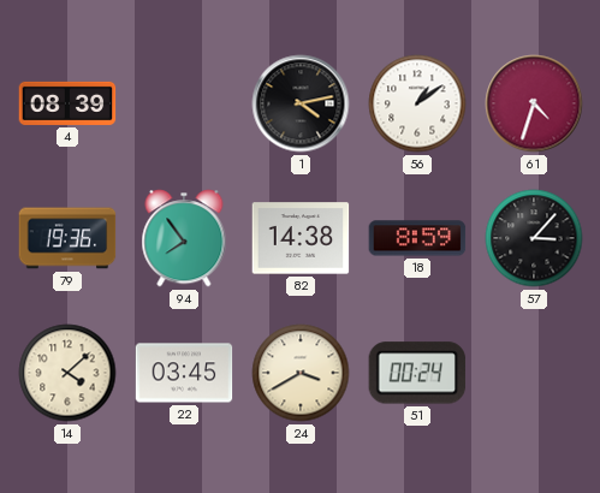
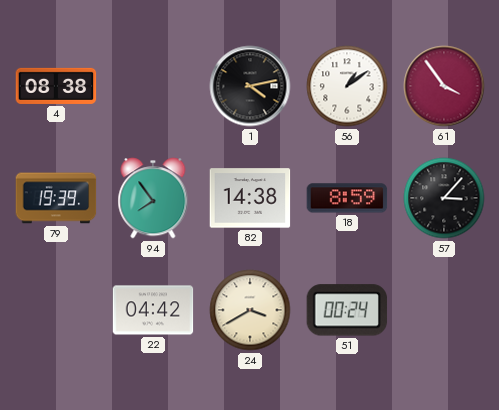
4: 08:39 -> 08:38
61: 4:33 -> 3:54
79: 19:36 -> 19:39
14: 4:08 -> none
22: 03:45 -> 04:42
